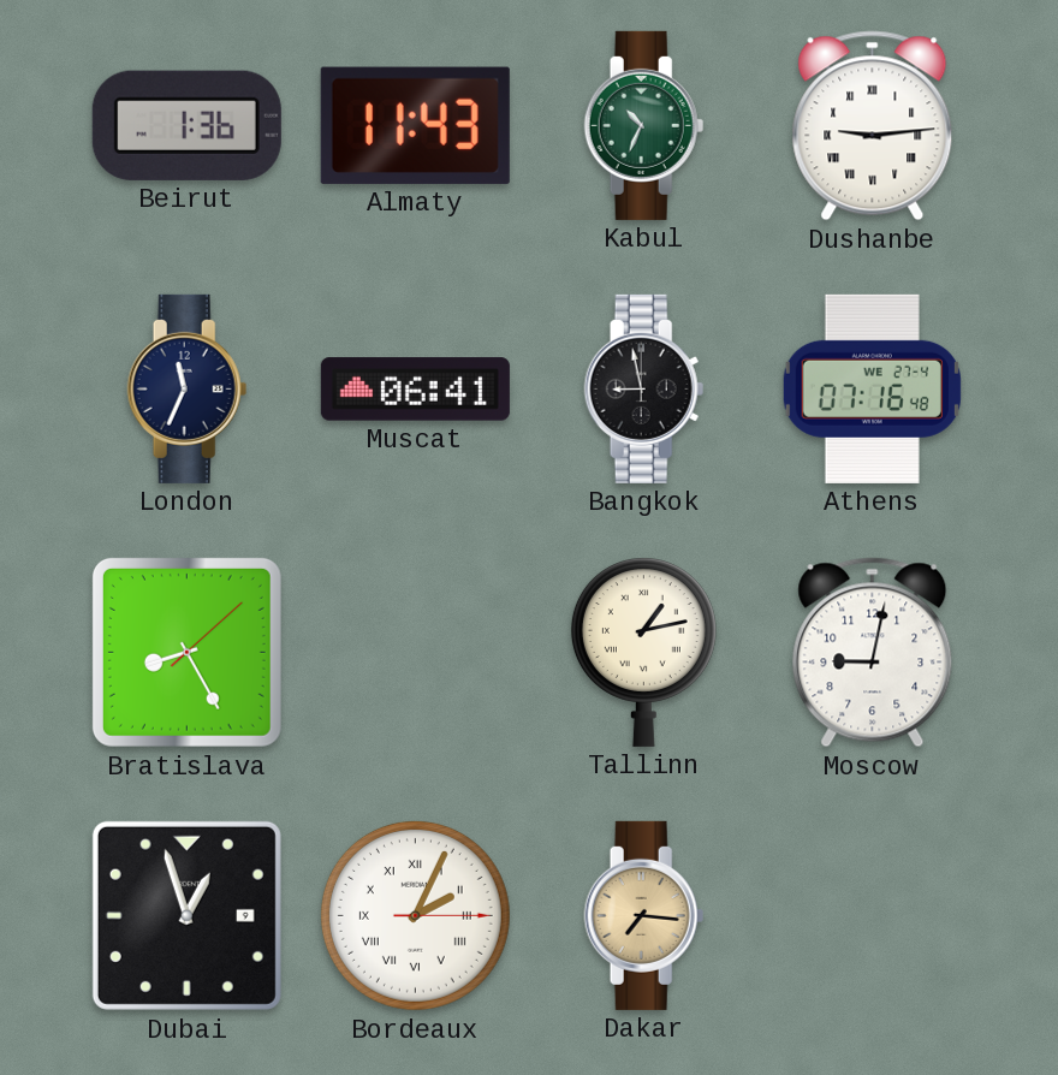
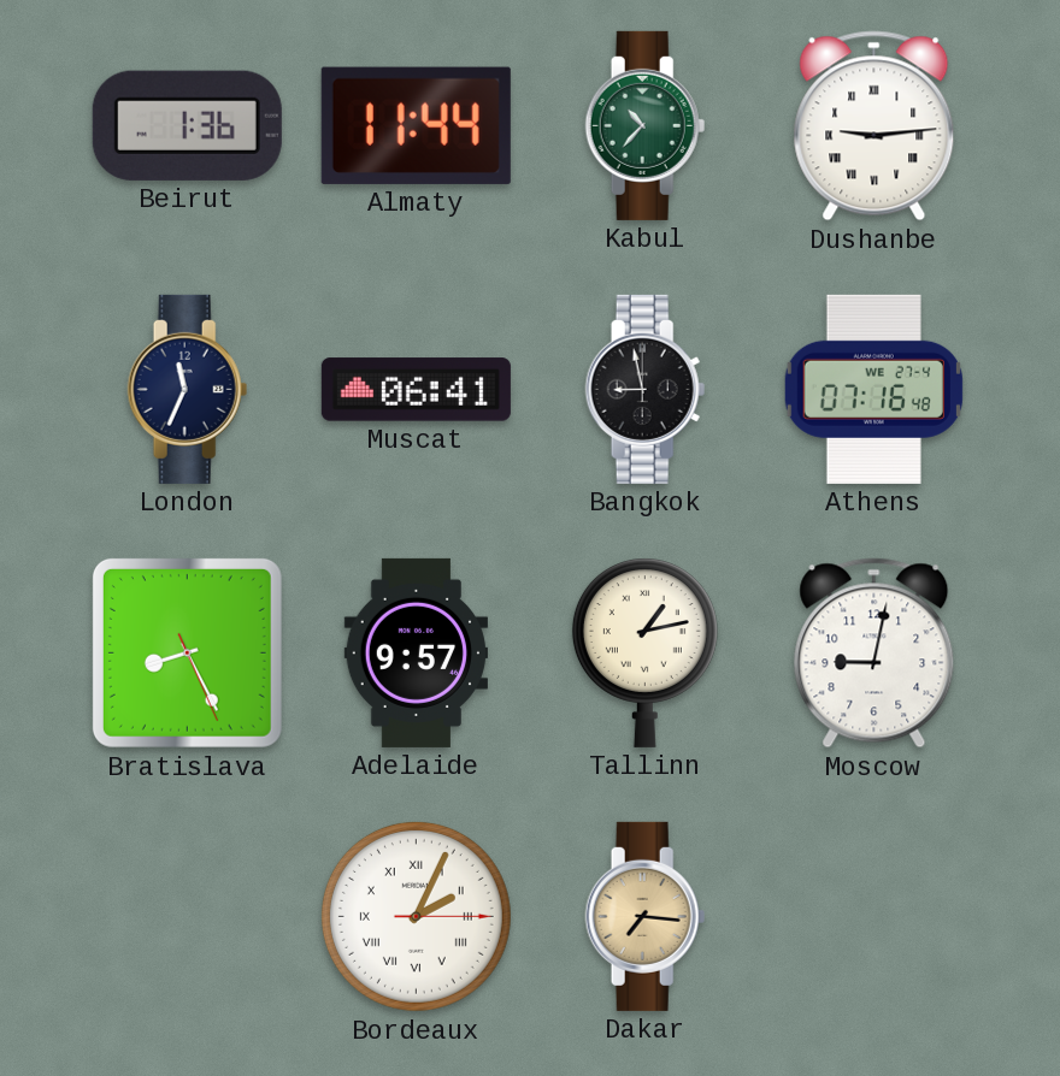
Almaty: 11:43 -> 11:44
Kabul: 10:34 -> 10:37
Bratislava: 8:25:08 -> 8:25:26
Adelaide: none -> 9:57
Dubai: 12:57 -> none
